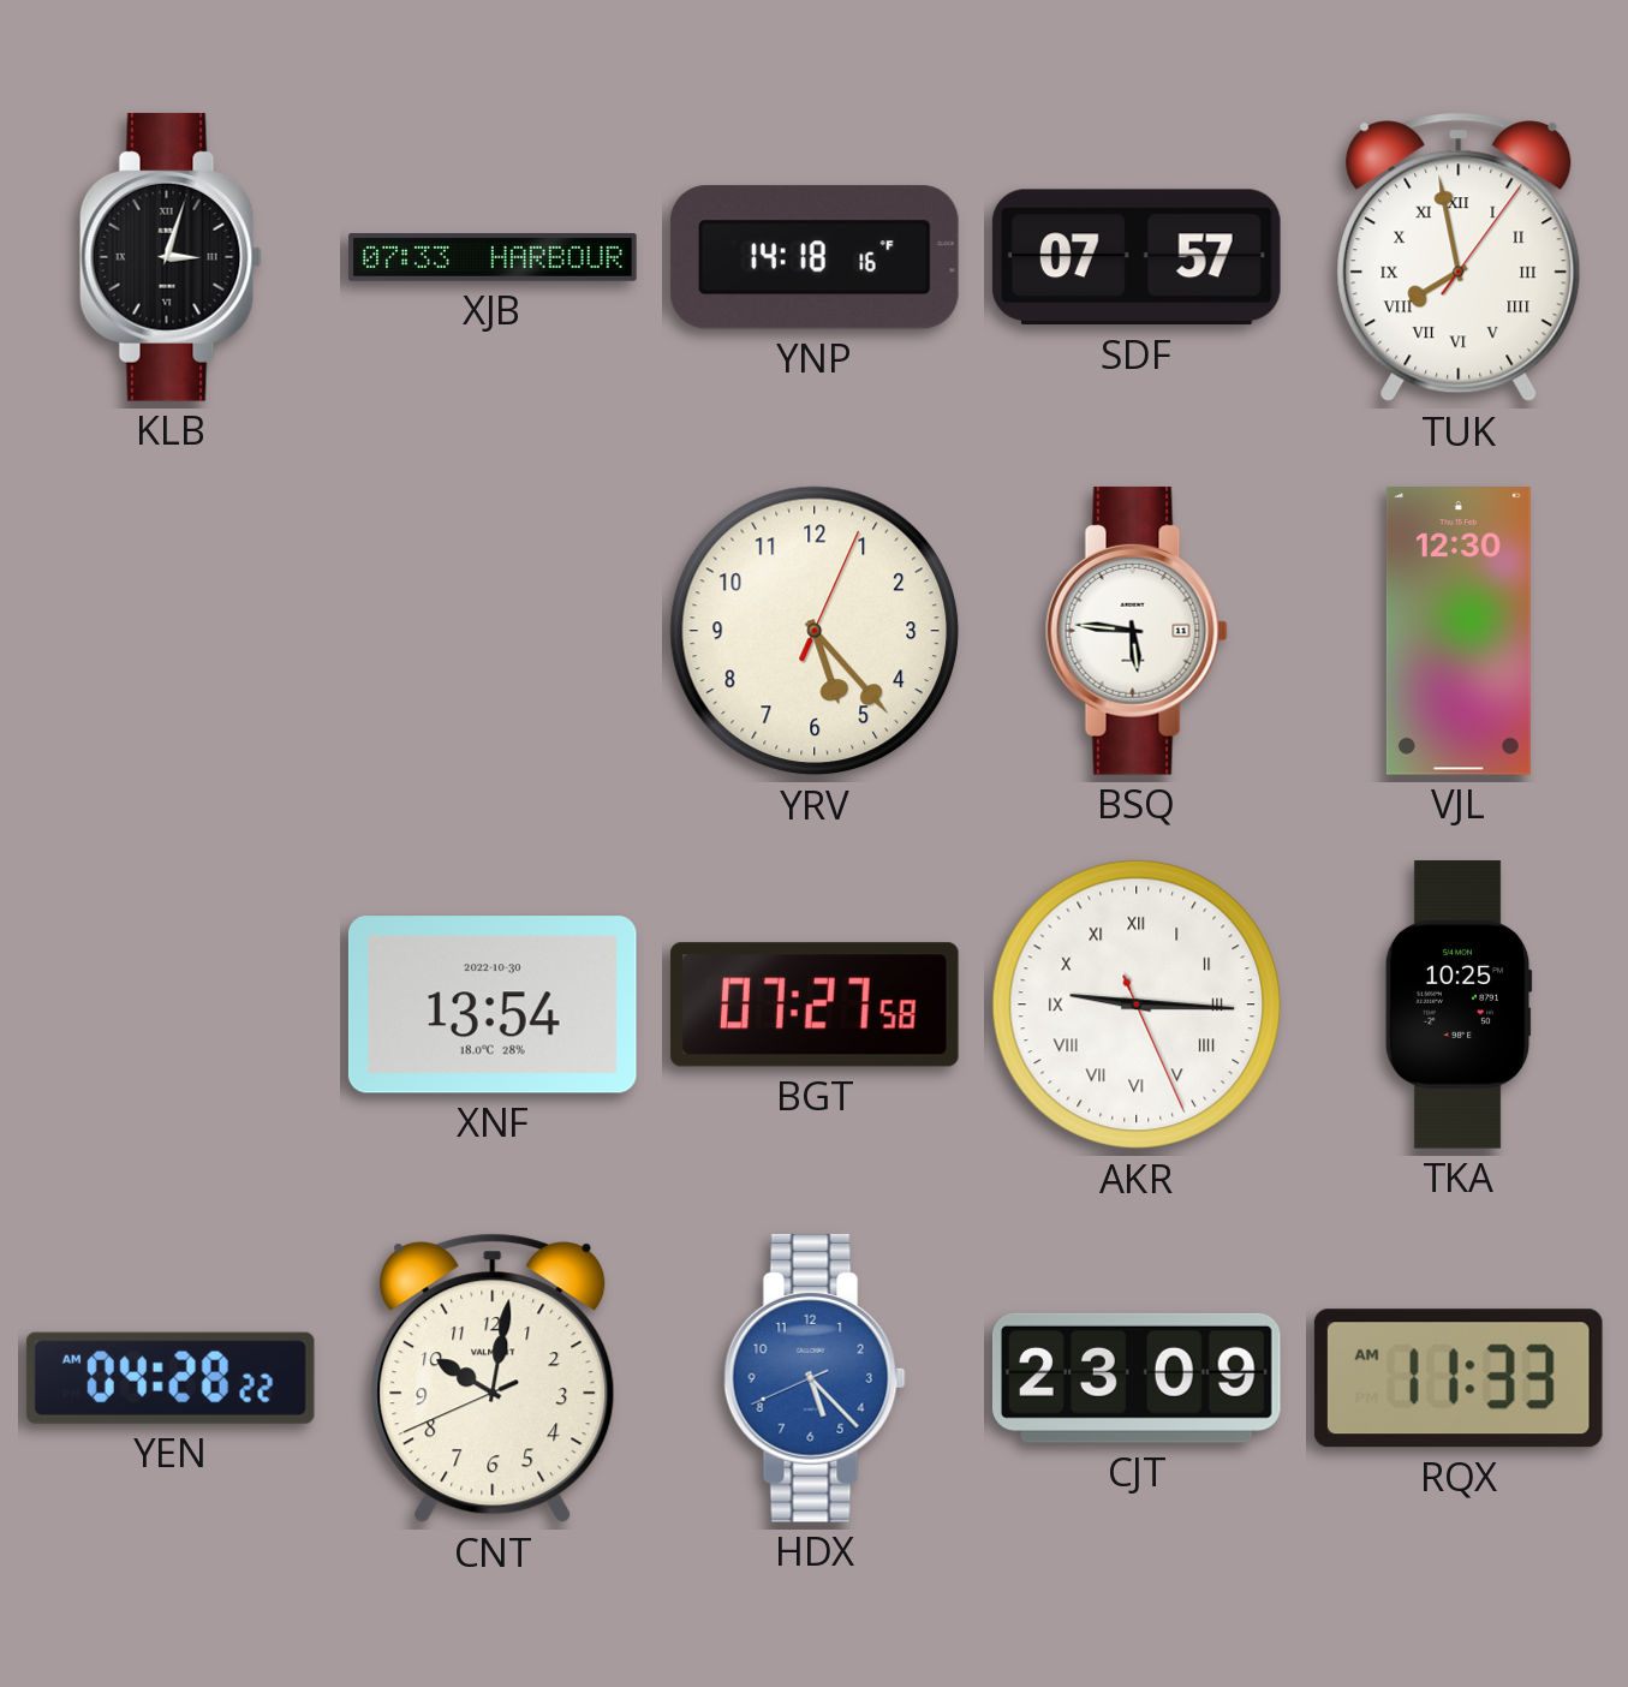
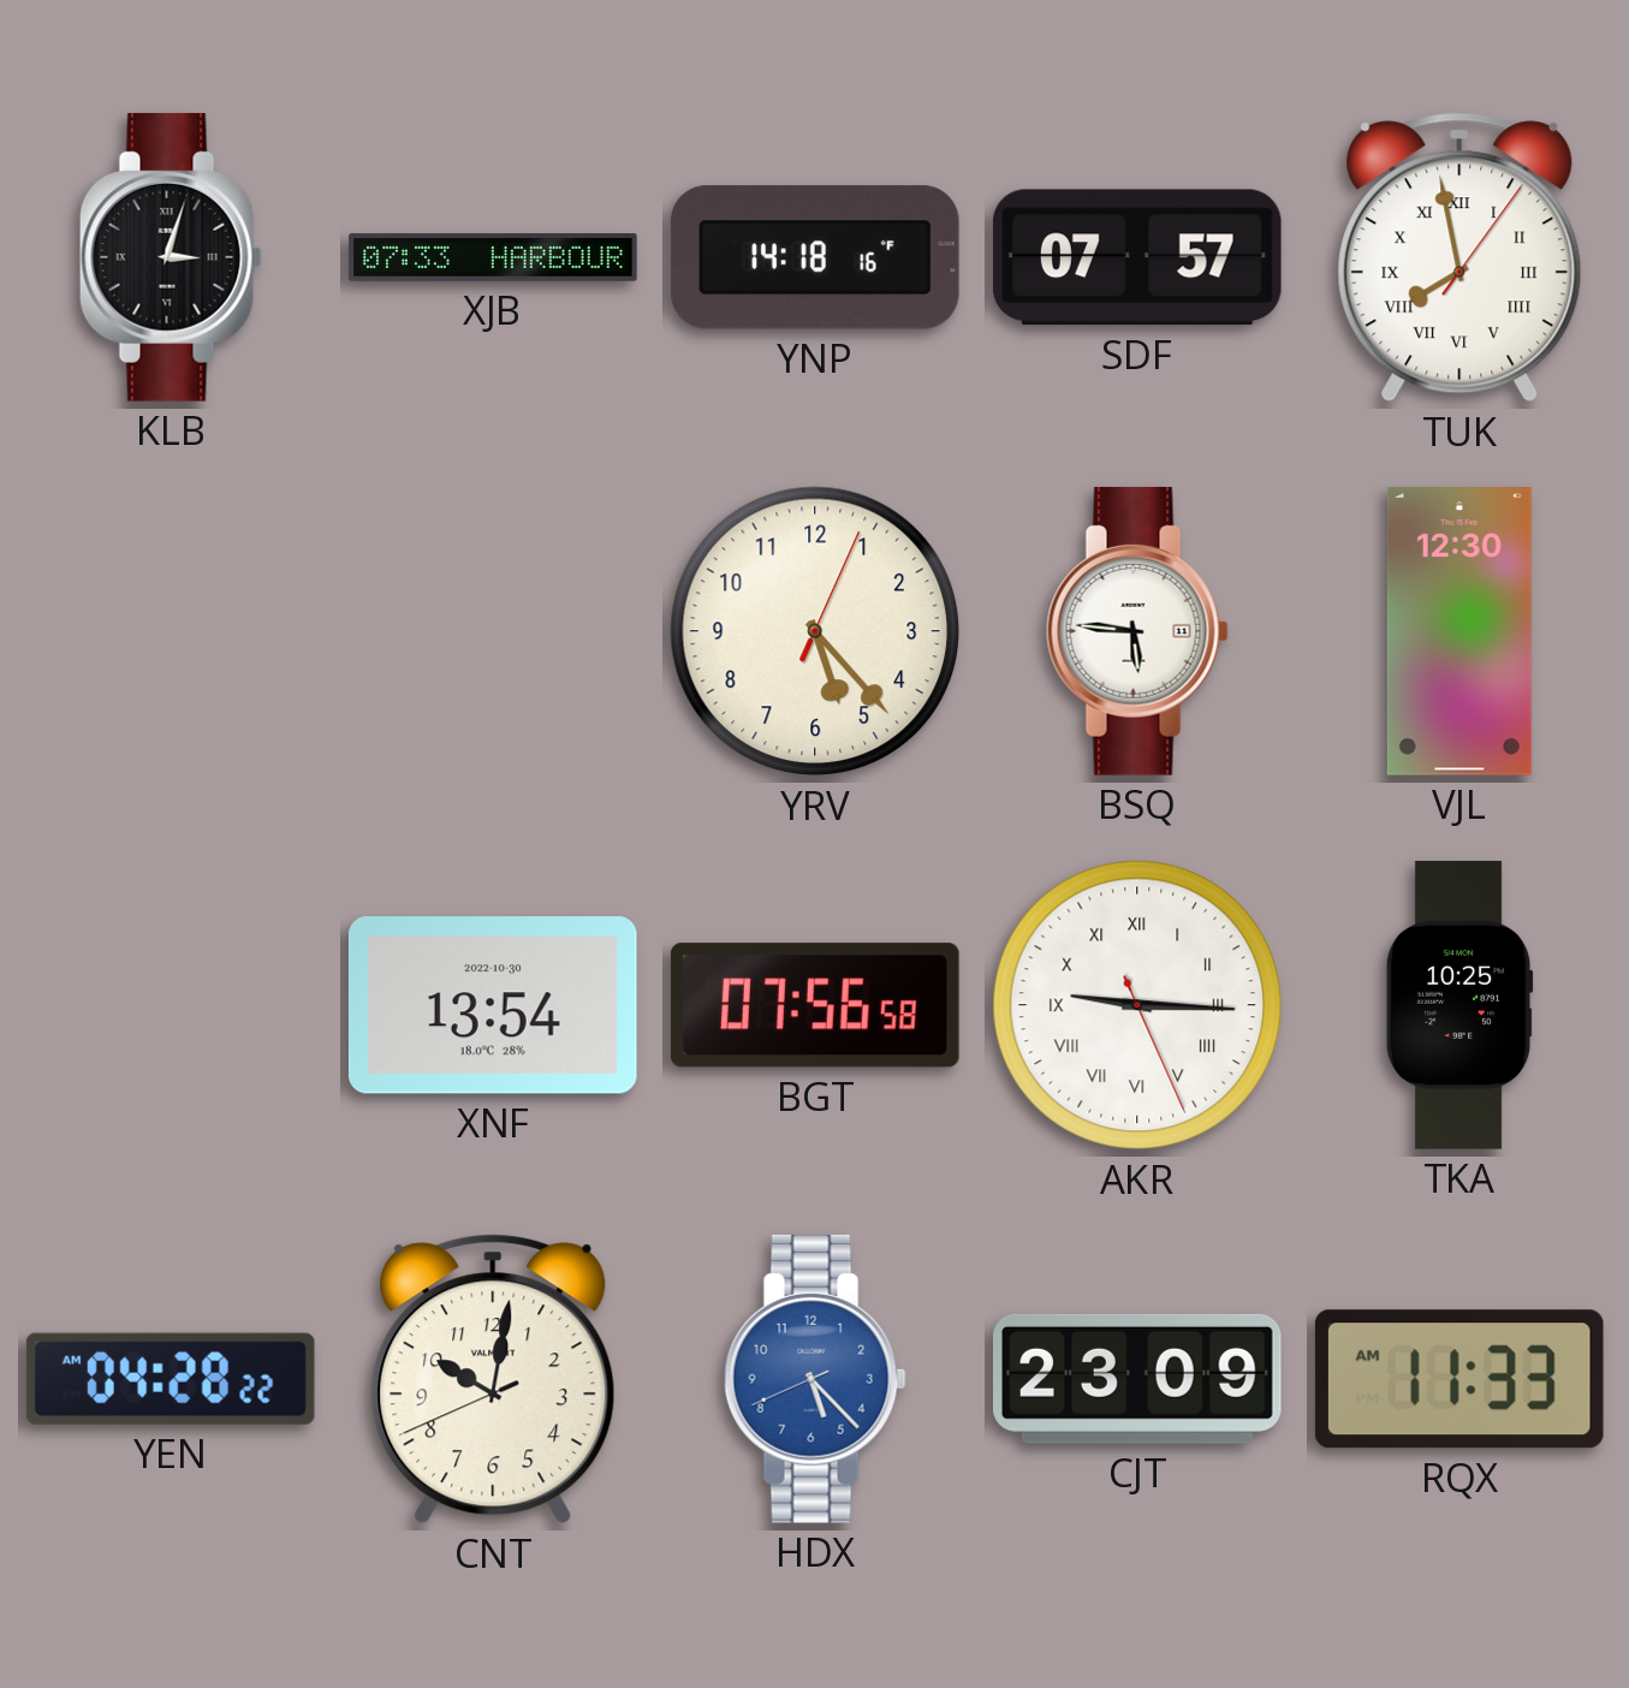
BGT: 07:27 -> 07:56
